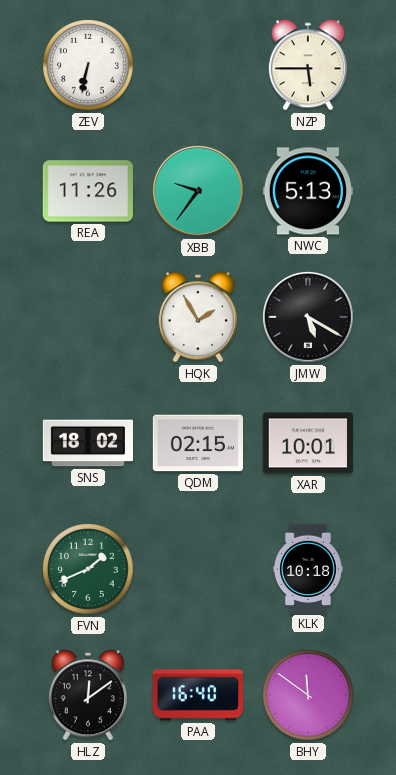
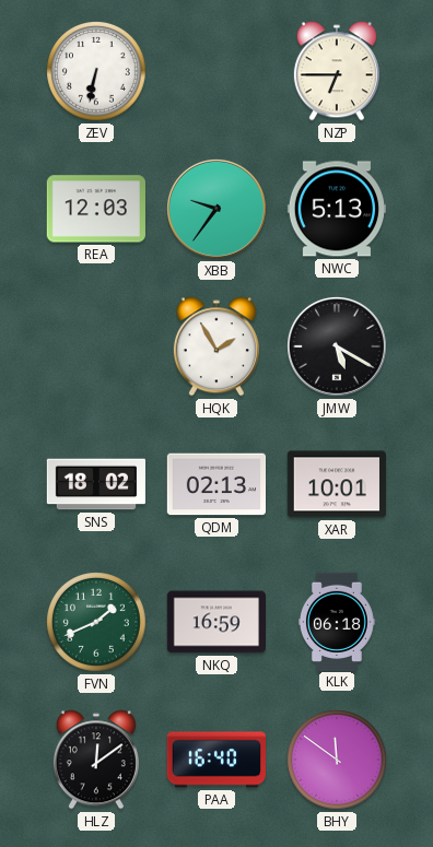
NZP: 5:45 -> 6:45
REA: 11:26 -> 12:03
QDM: 02:15 -> 02:13
NKQ: none -> 16:59
KLK: 10:18 -> 06:18
